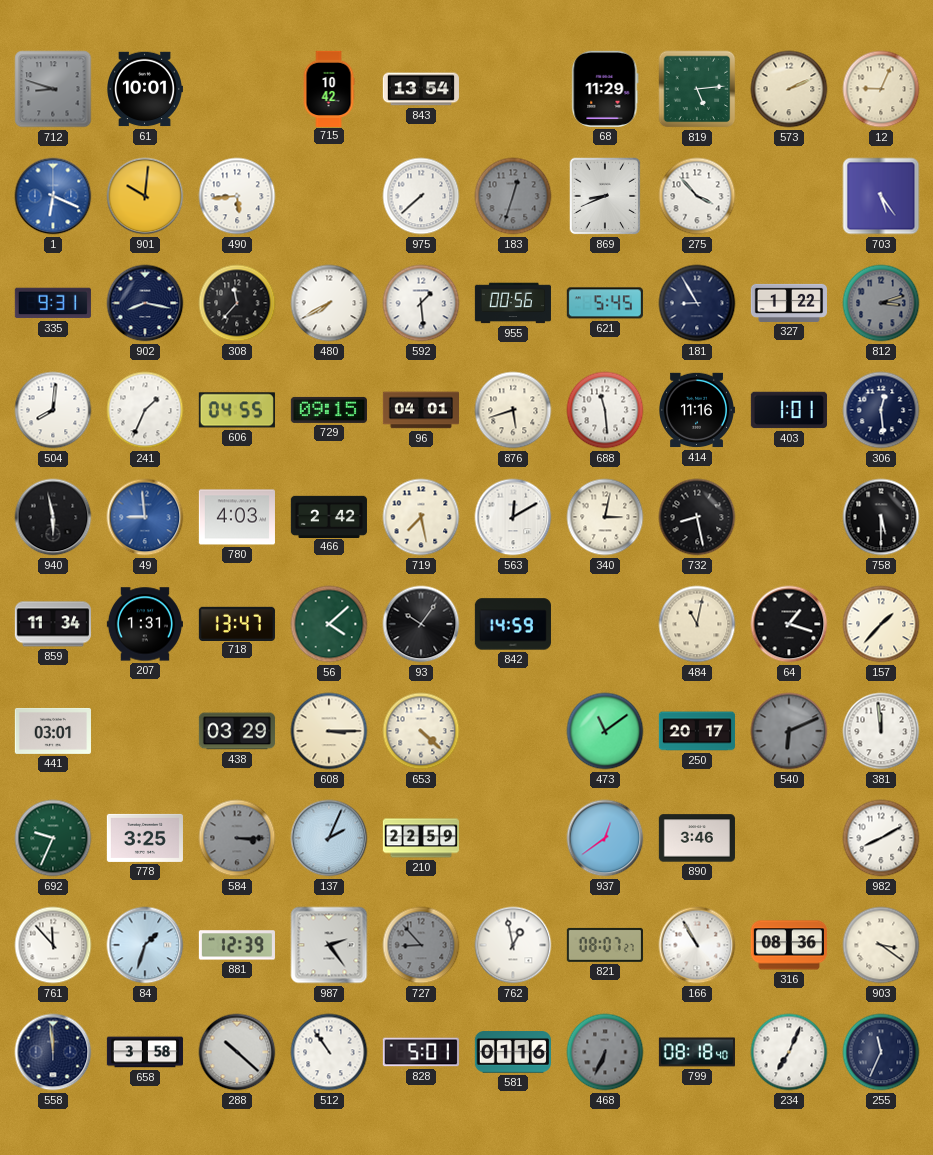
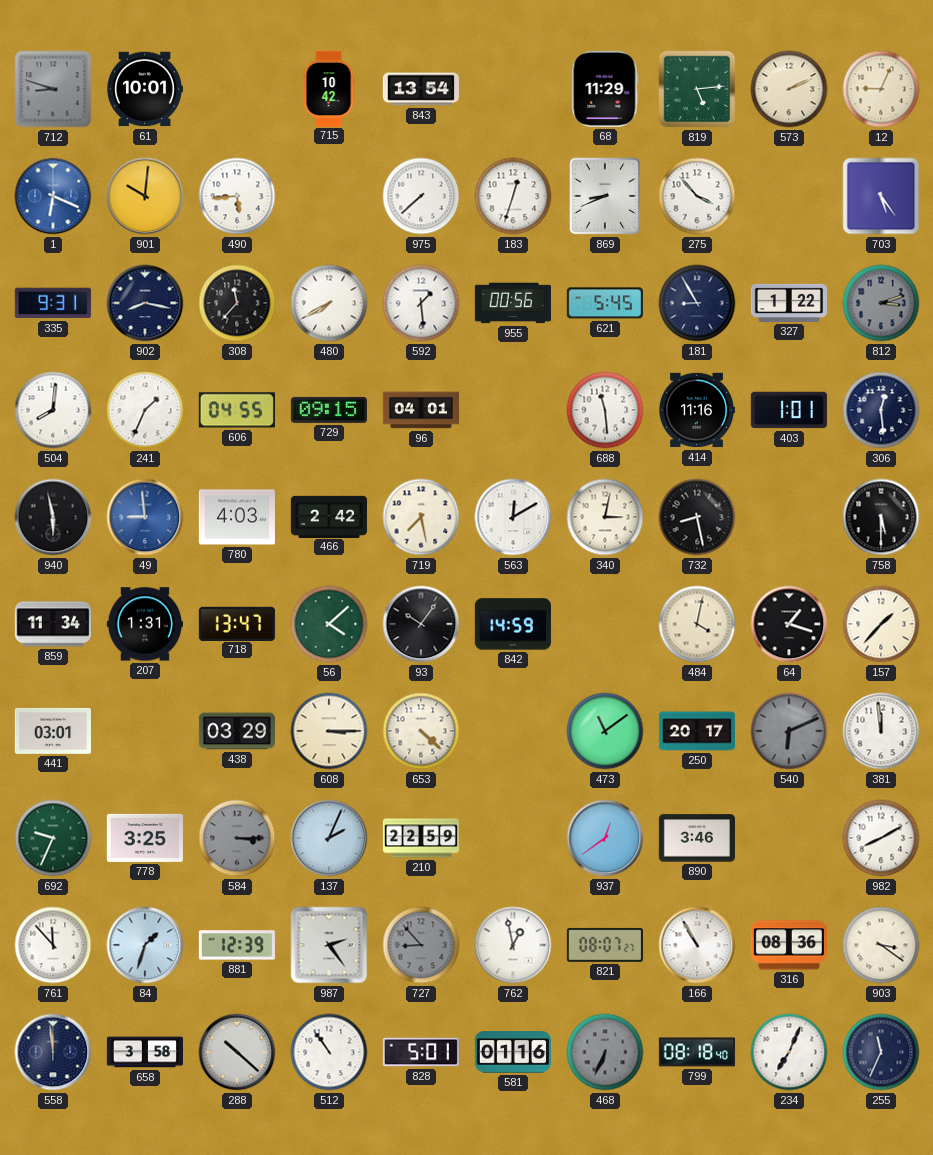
183 dial: grey -> white
876: 5:42 -> none
484: 11:02 -> 4:02
